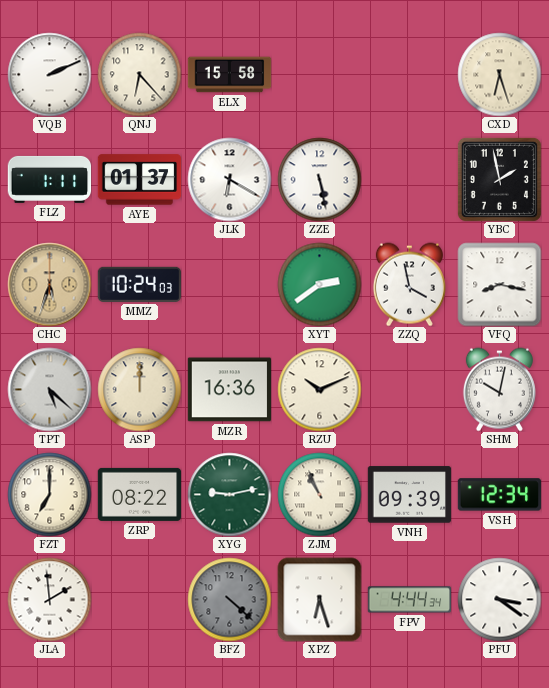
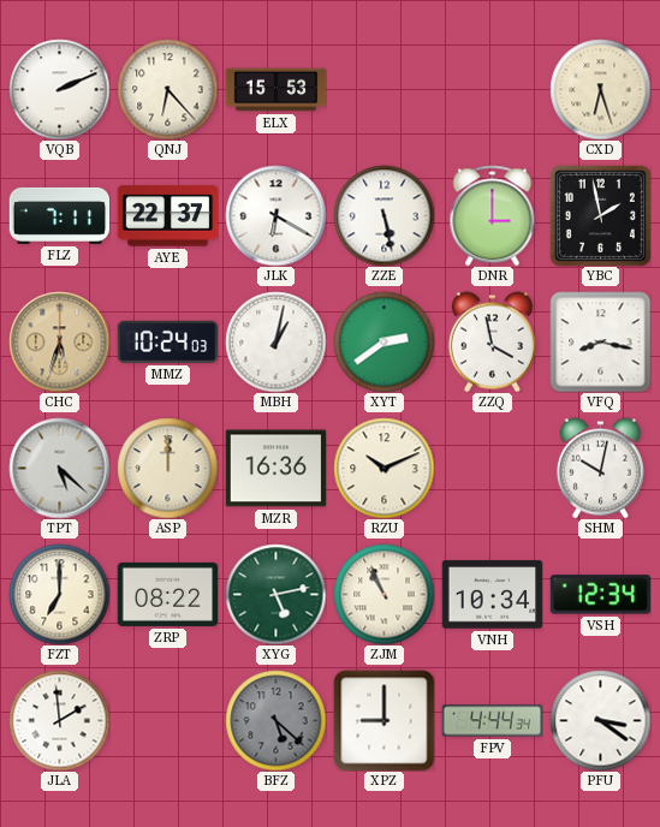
ELX: 15:58 -> 15:53
FLZ: 1:11 -> 7:11
AYE: 01:37 -> 22:37
DNR: none -> 3:00
MBH: none -> 1:02
XYG: 9:13 -> 5:13
VNH: 09:39 -> 10:34
BFZ: 4:22 -> 5:22
XPZ: 6:27 -> 9:00
